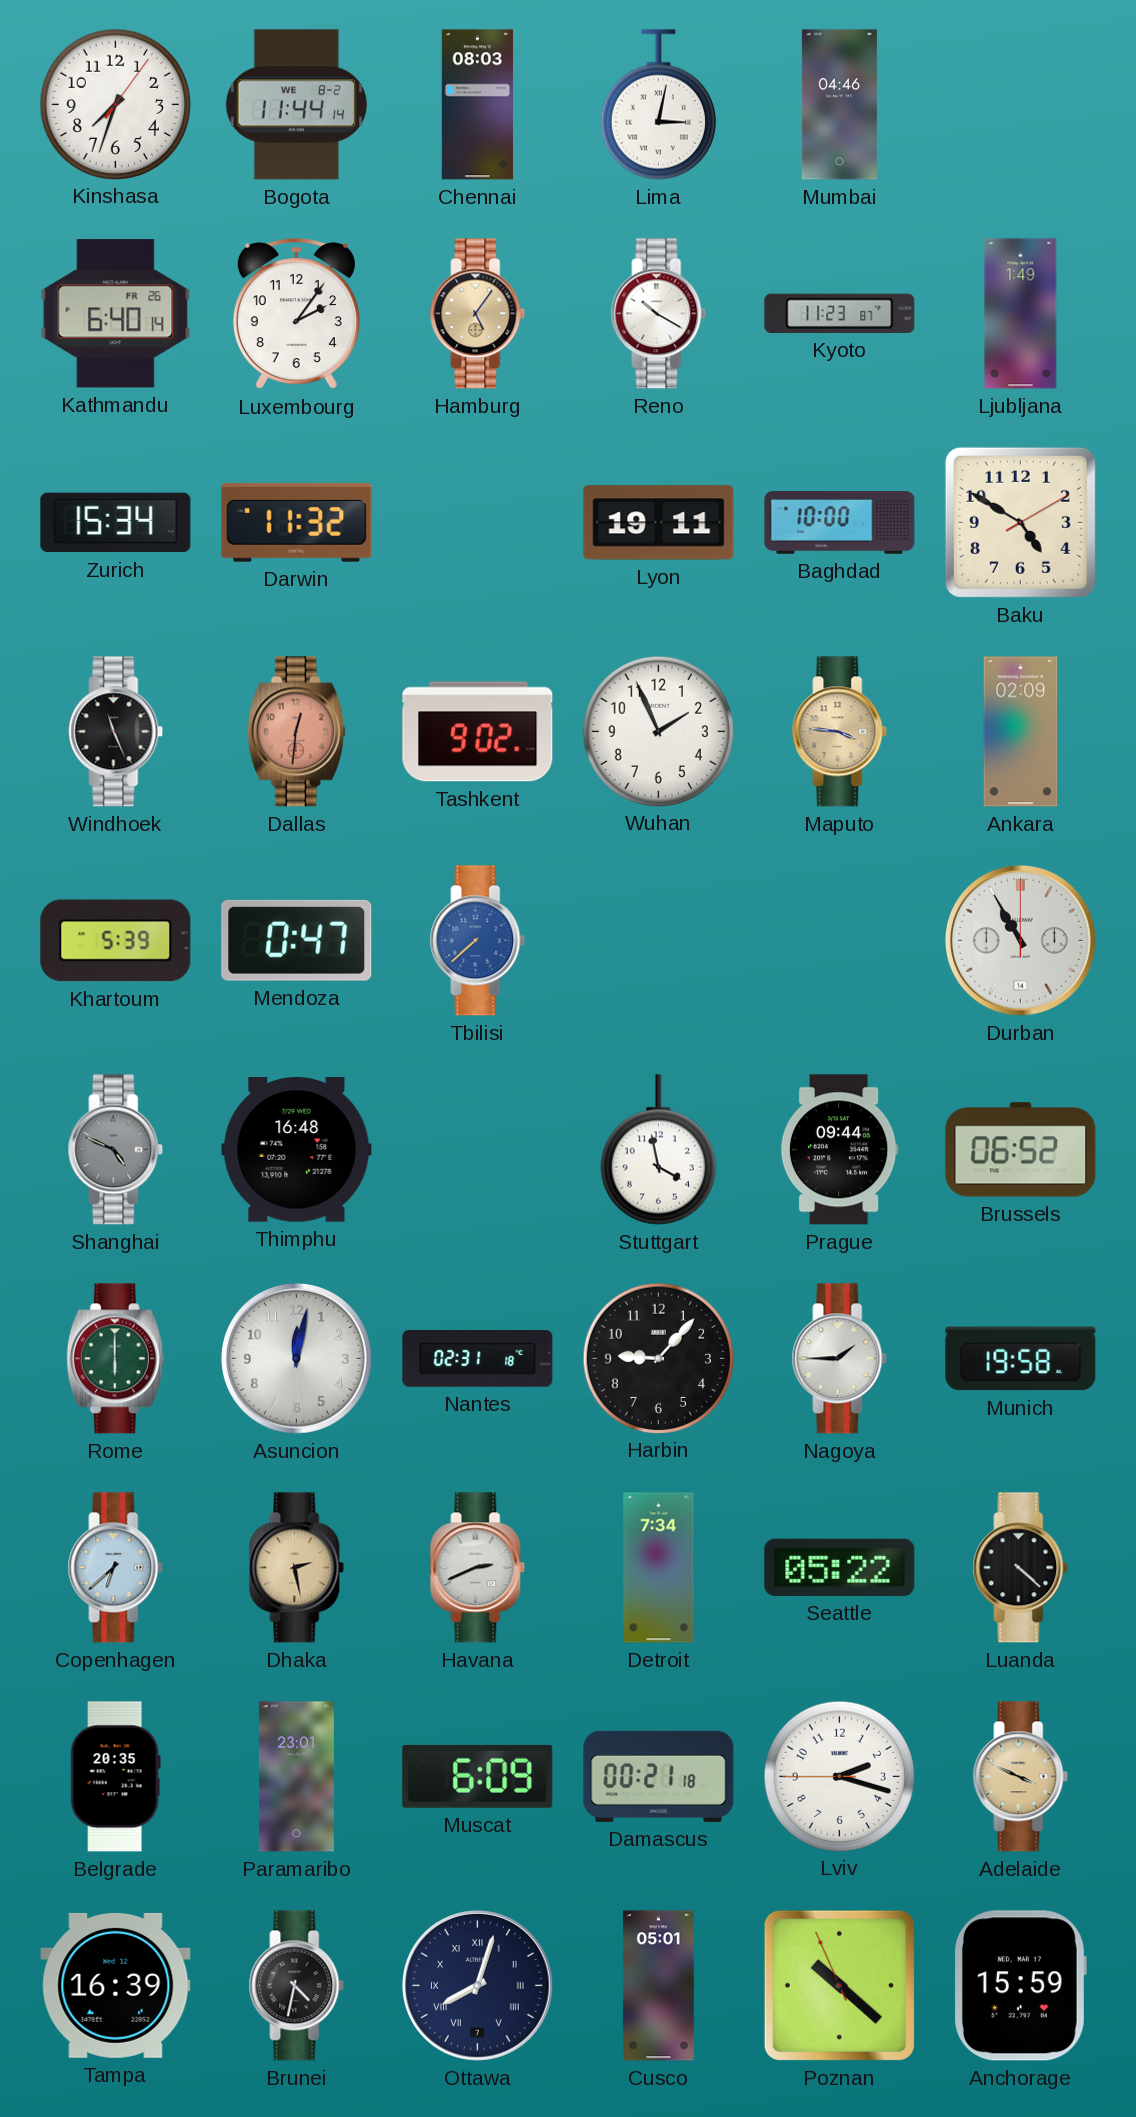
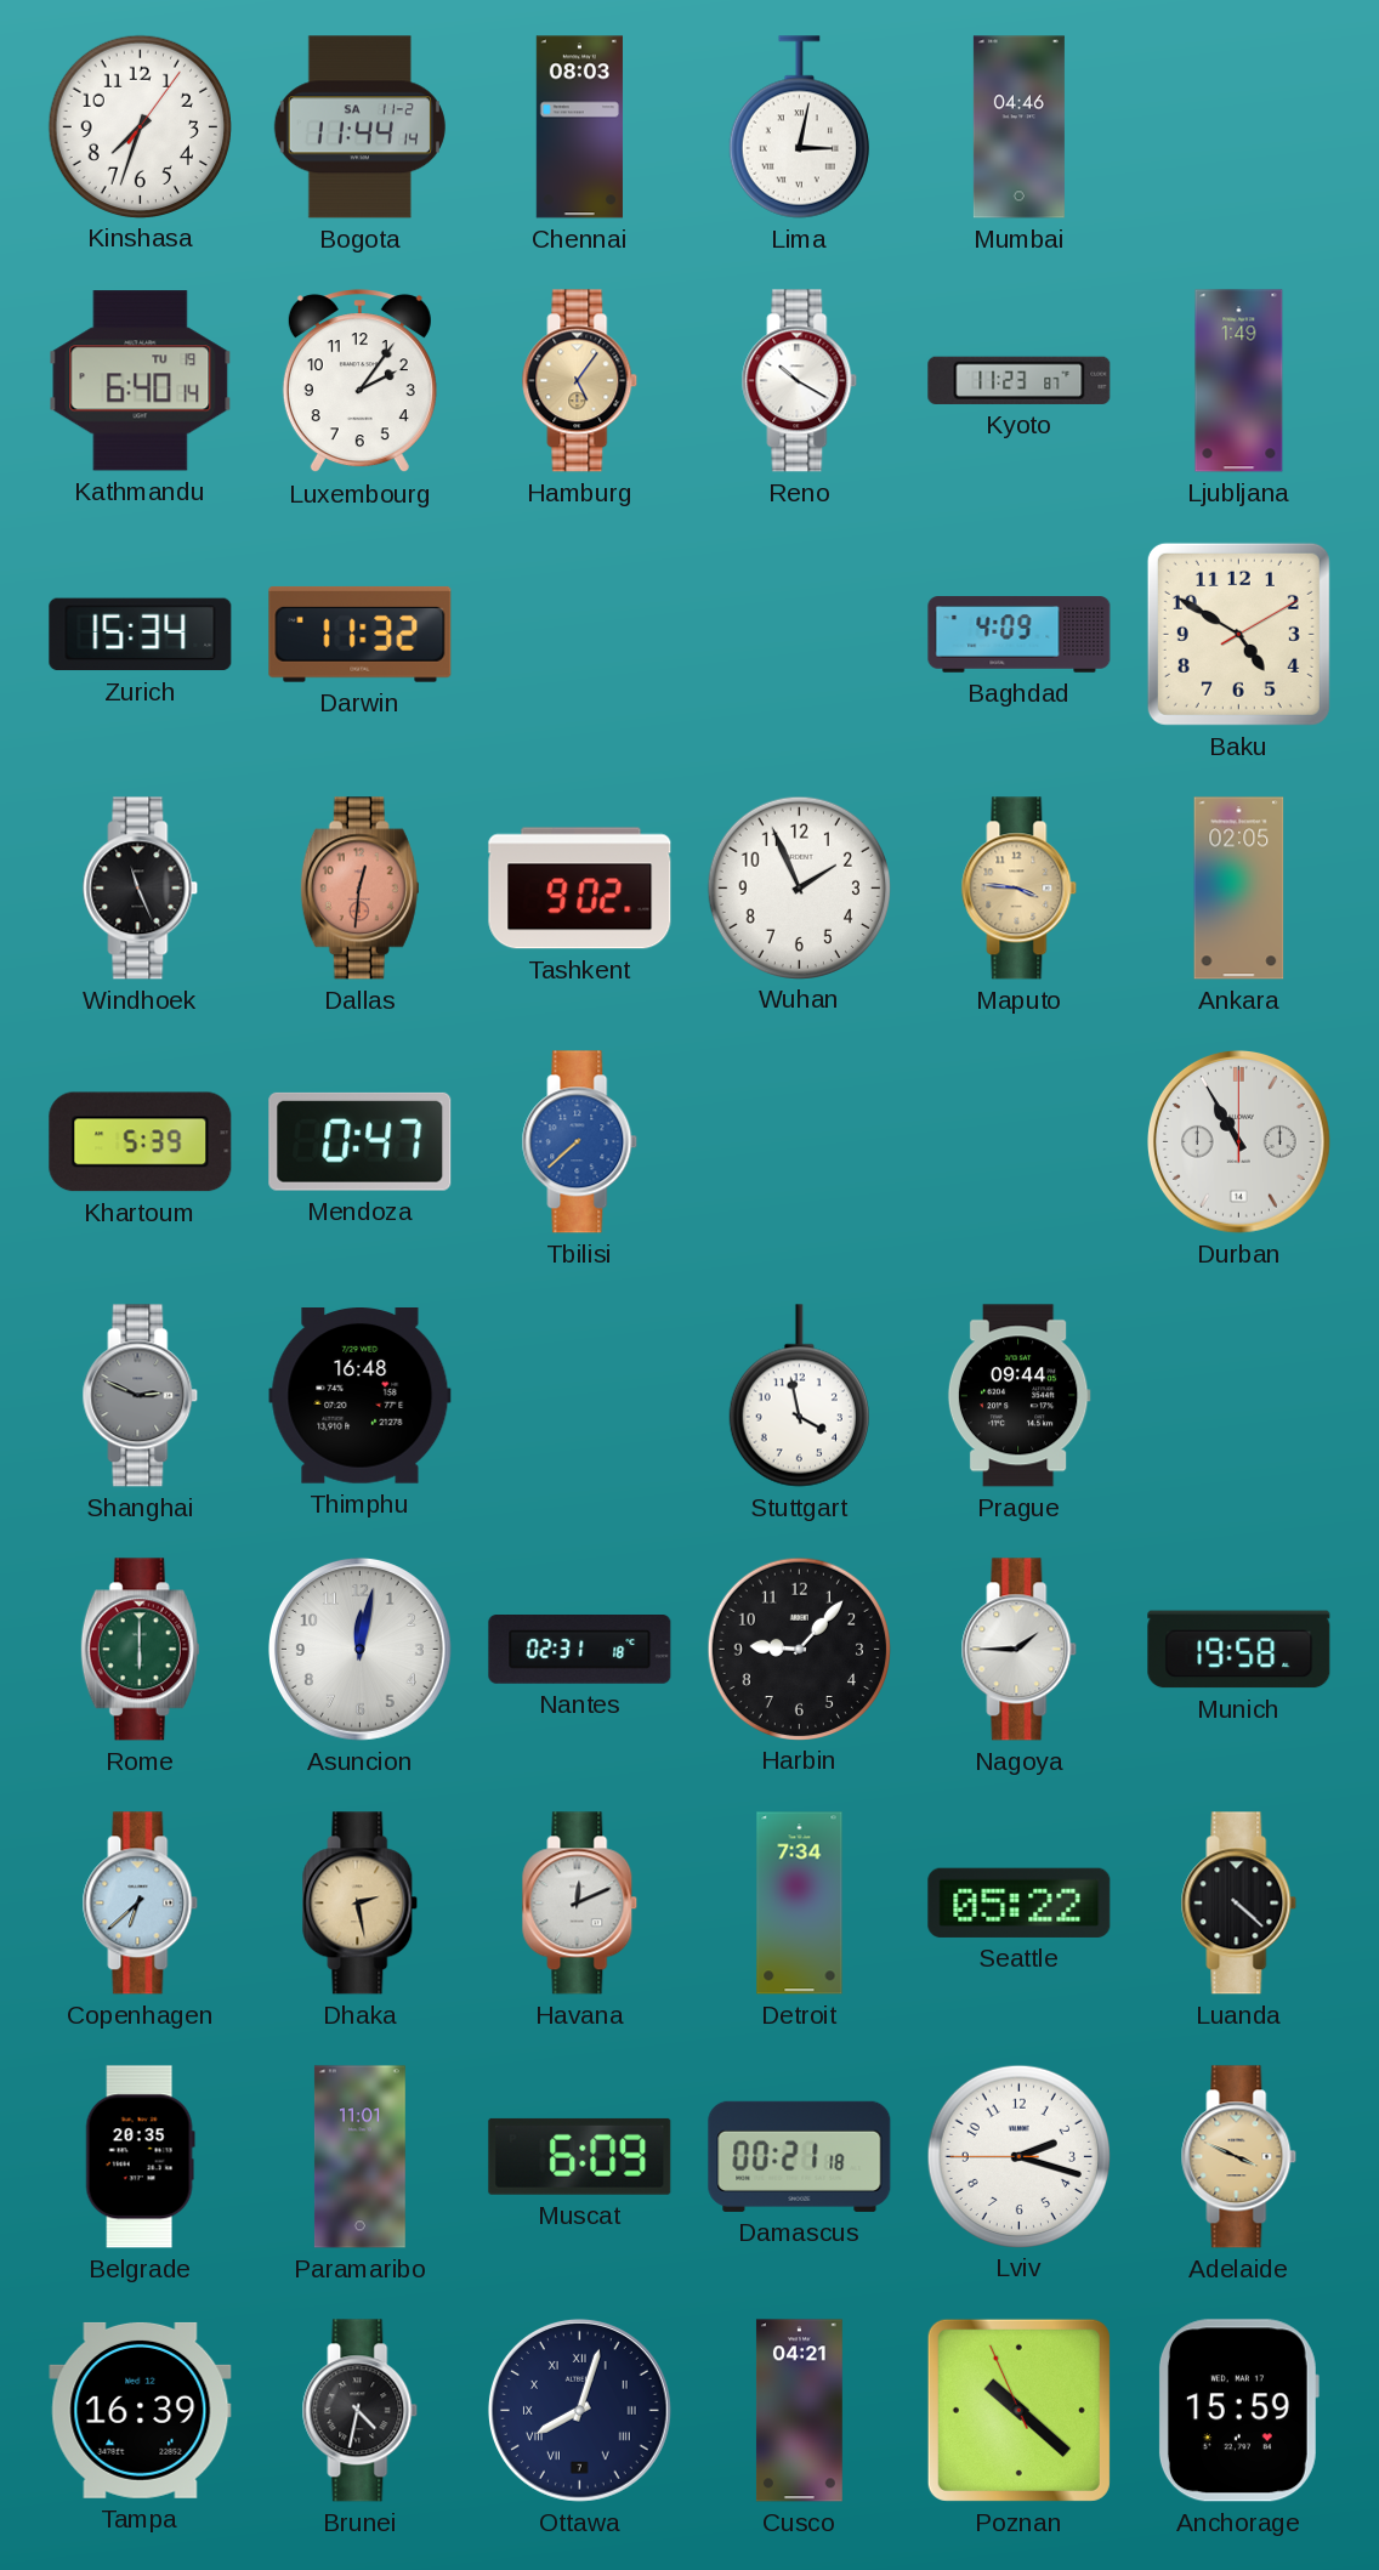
Bogota date: WE 8-2 -> SA 11-2
Kathmandu date: FR 26 -> TU 19
Lyon: 19:11 -> none
Baghdad: 10:00 -> 4:09
Ankara: 02:09 -> 02:05
Shanghai: 4:49 -> 2:49
Brussels: 06:52 -> none
Havana: 2:41 -> 12:11
Paramaribo: 23:01 -> 11:01
Cusco: 05:01 -> 04:21
